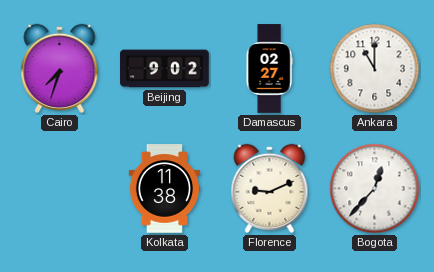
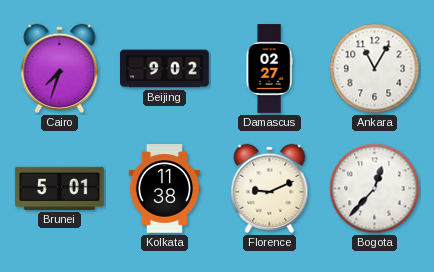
Ankara: 11:00 -> 11:05
Brunei: none -> 5:01
